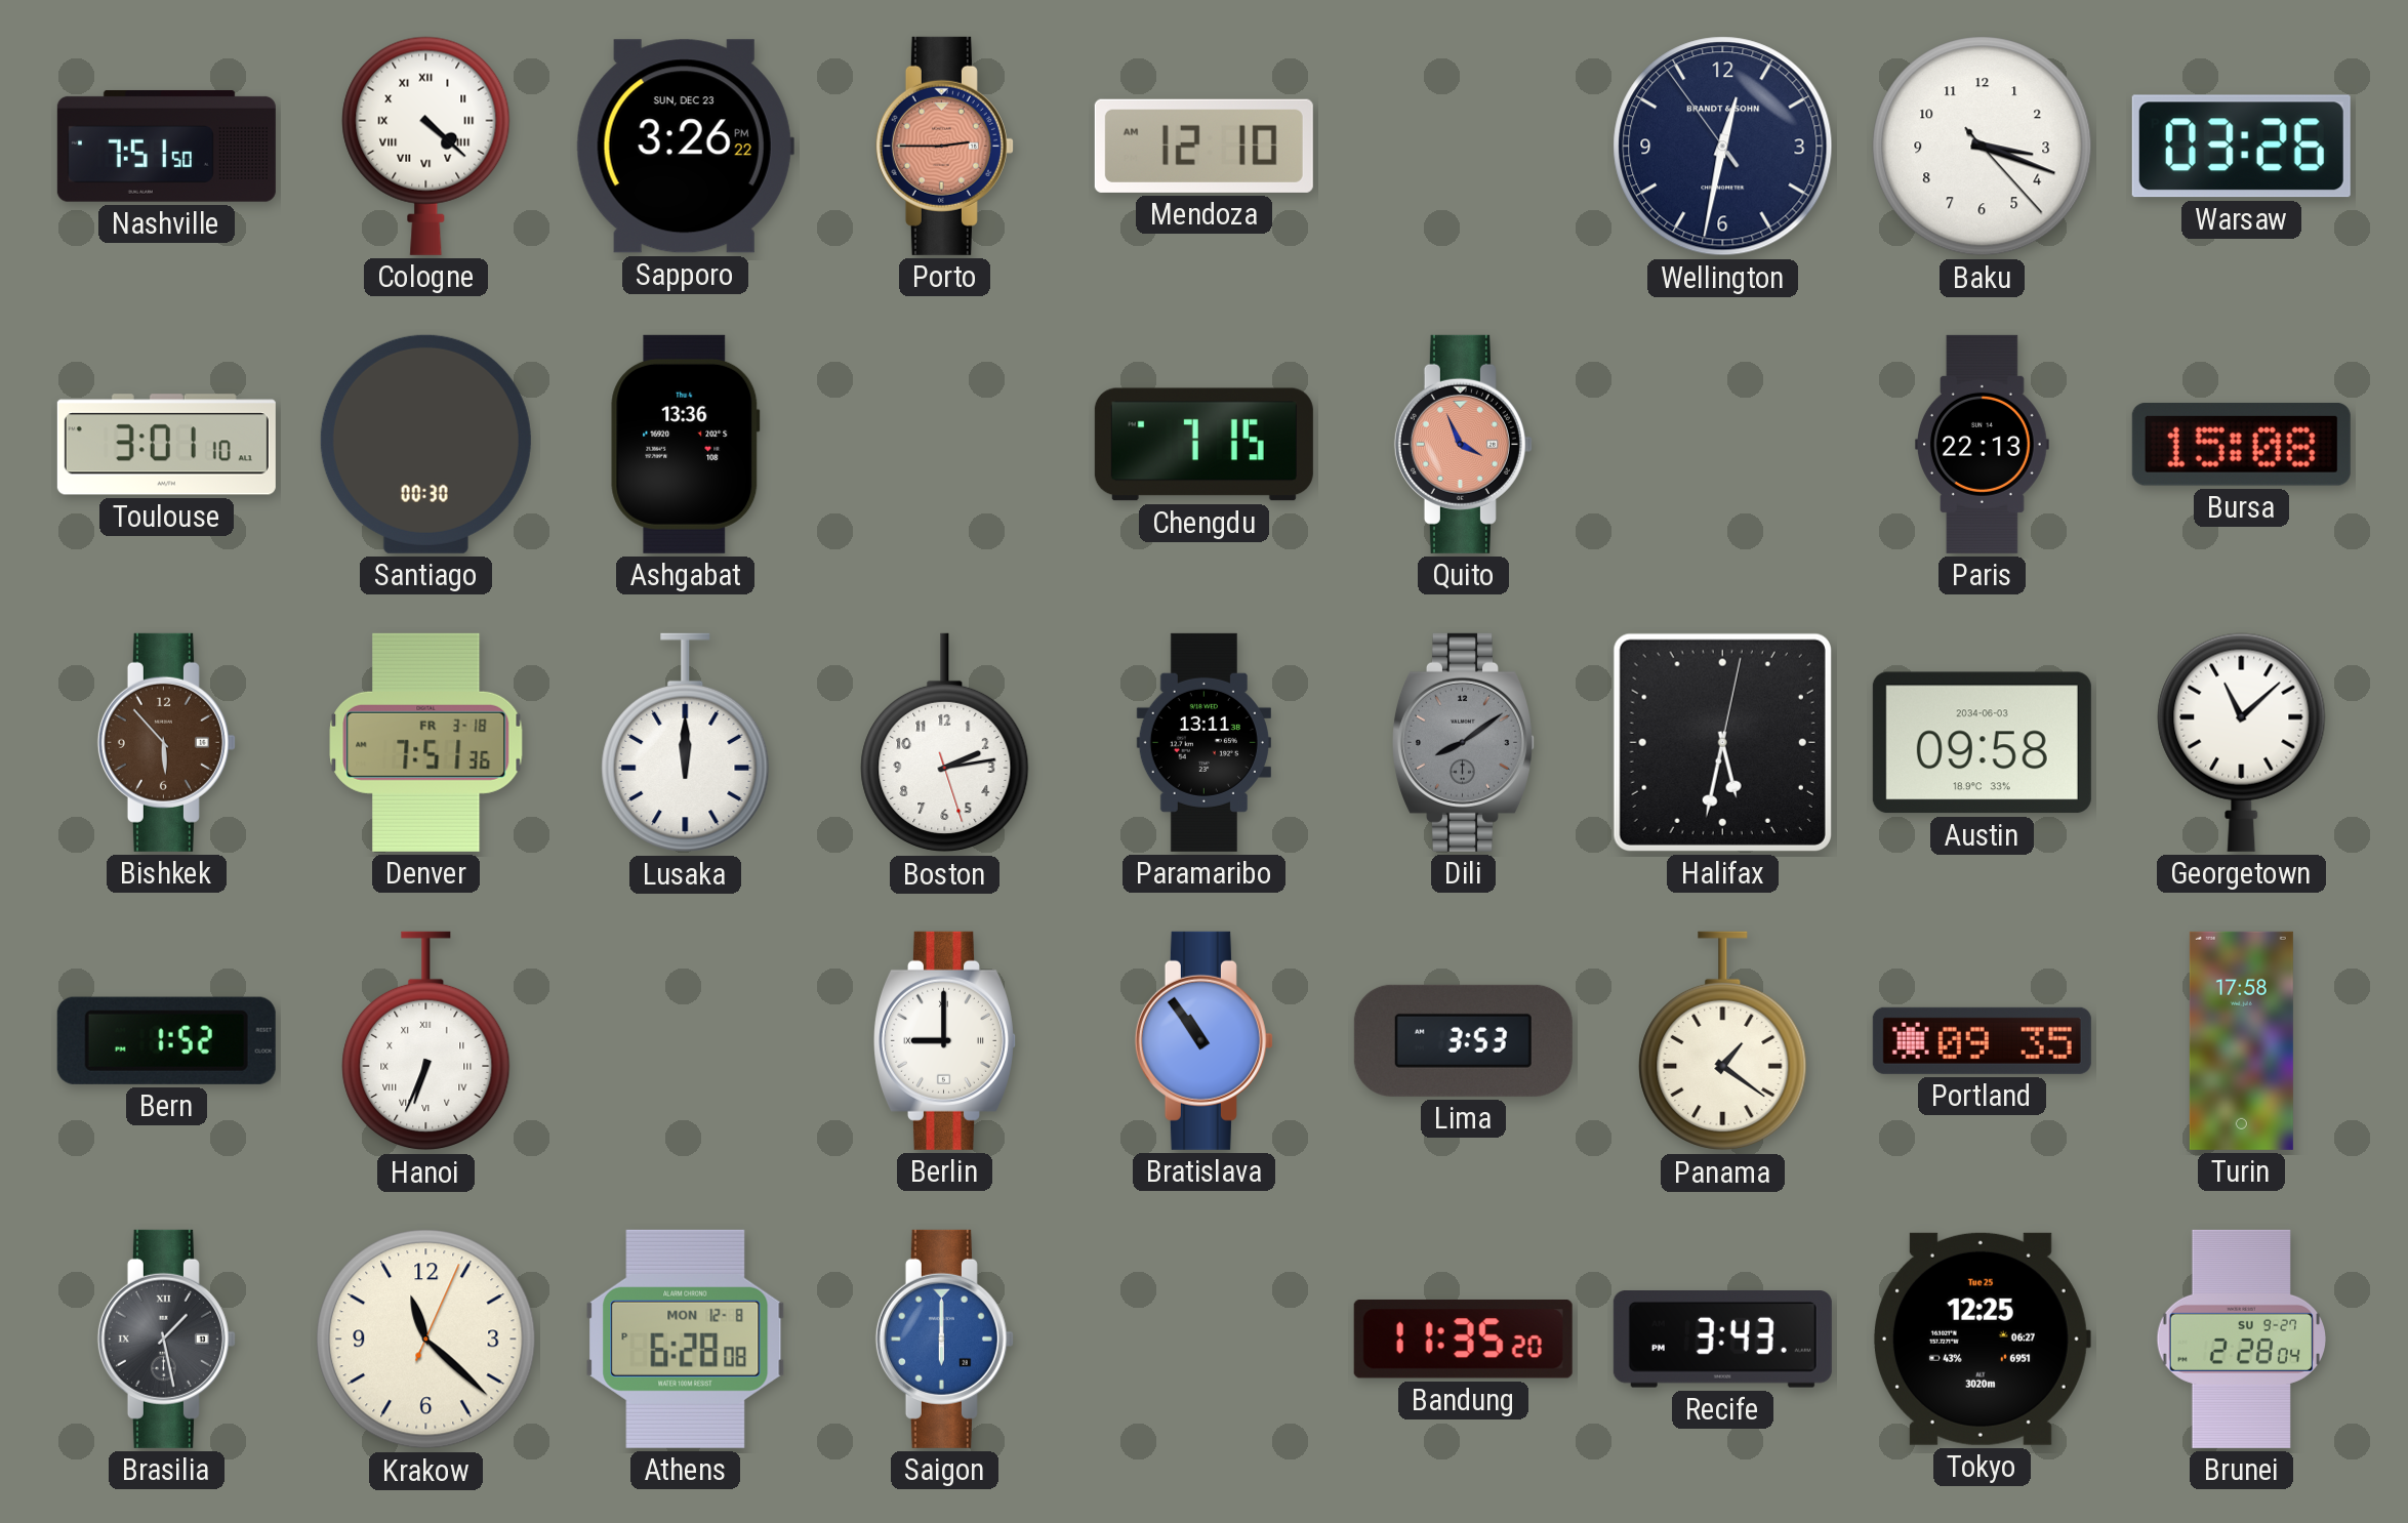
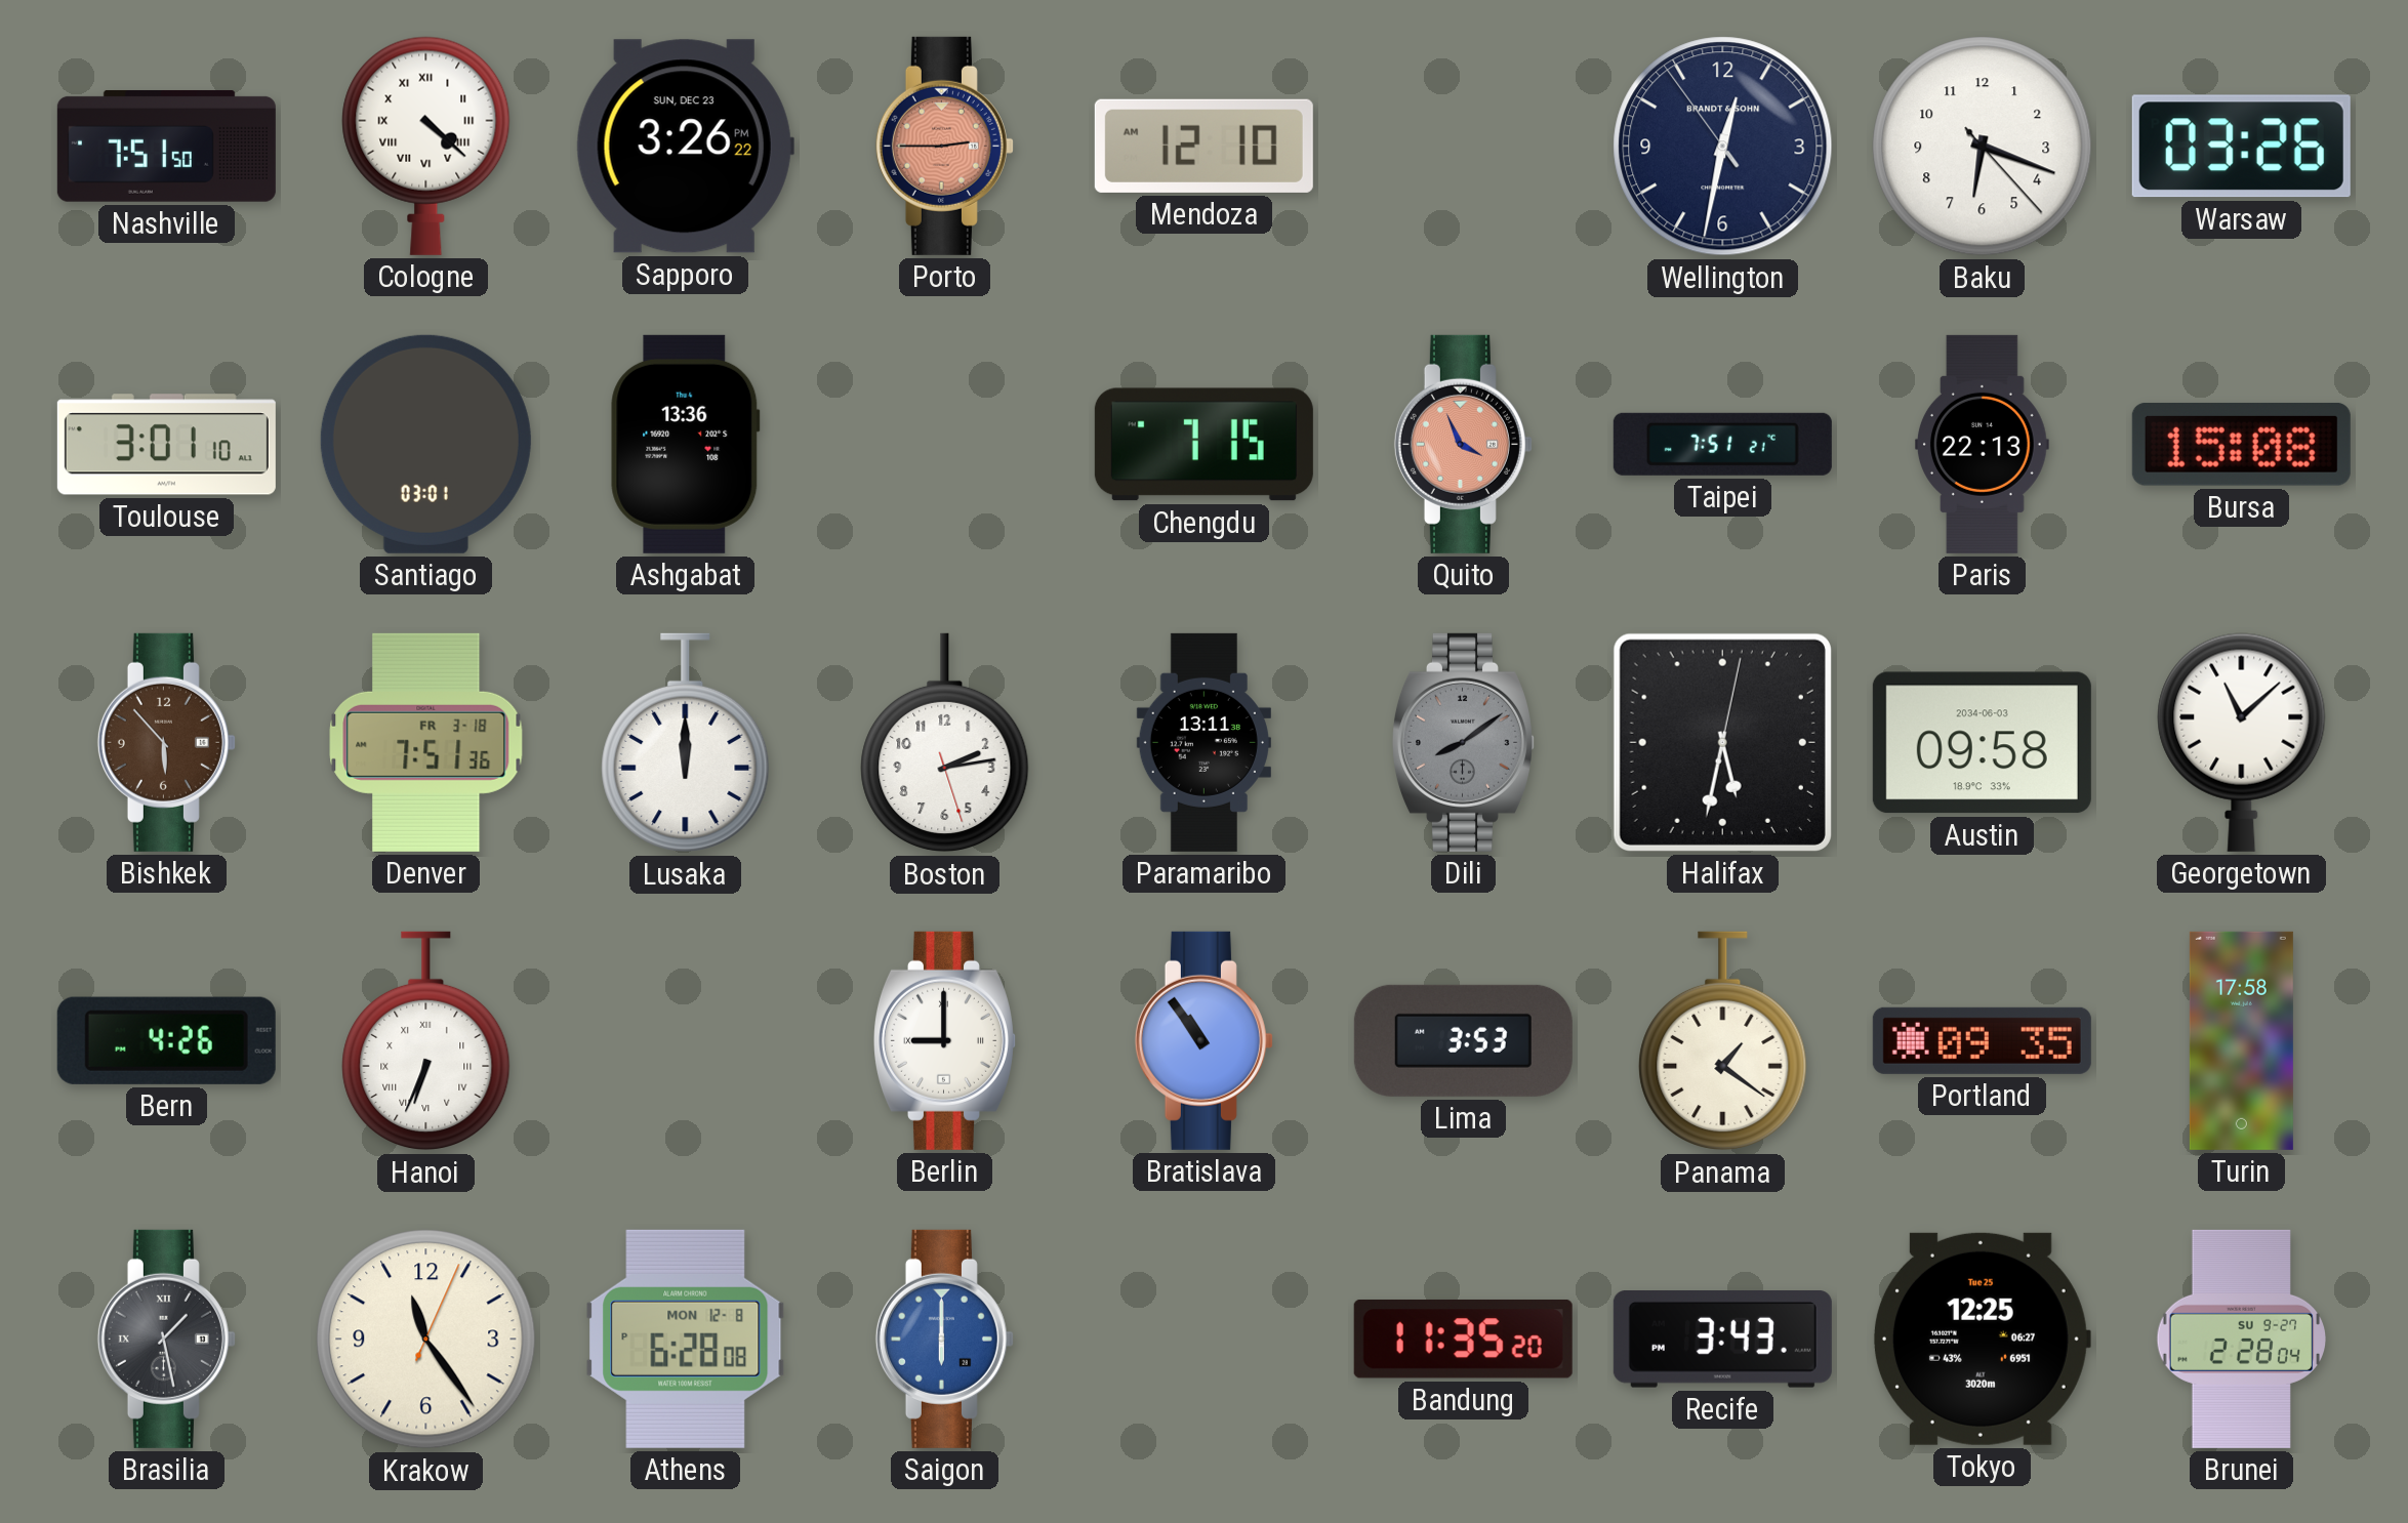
Baku: 3:18 -> 6:18
Santiago: 00:30 -> 03:01
Taipei: none -> 7:51
Bern: 1:52 -> 4:26
Krakow: 11:22 -> 11:24
